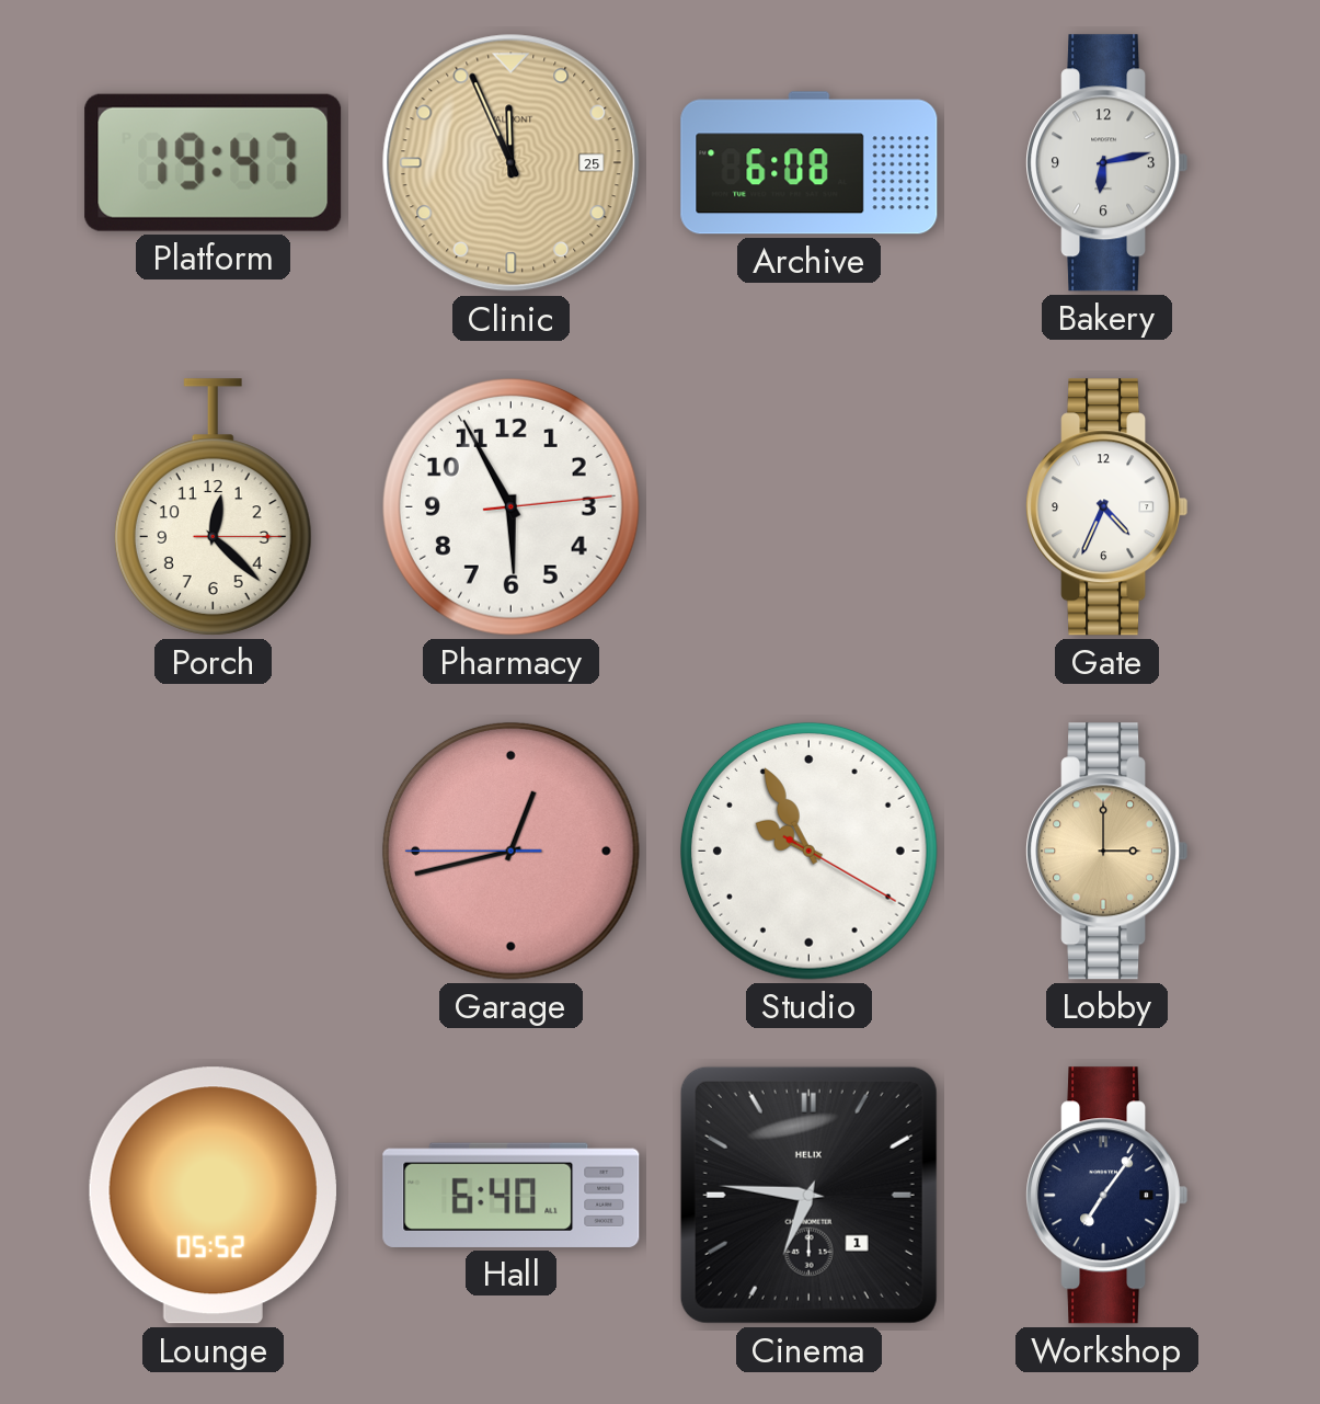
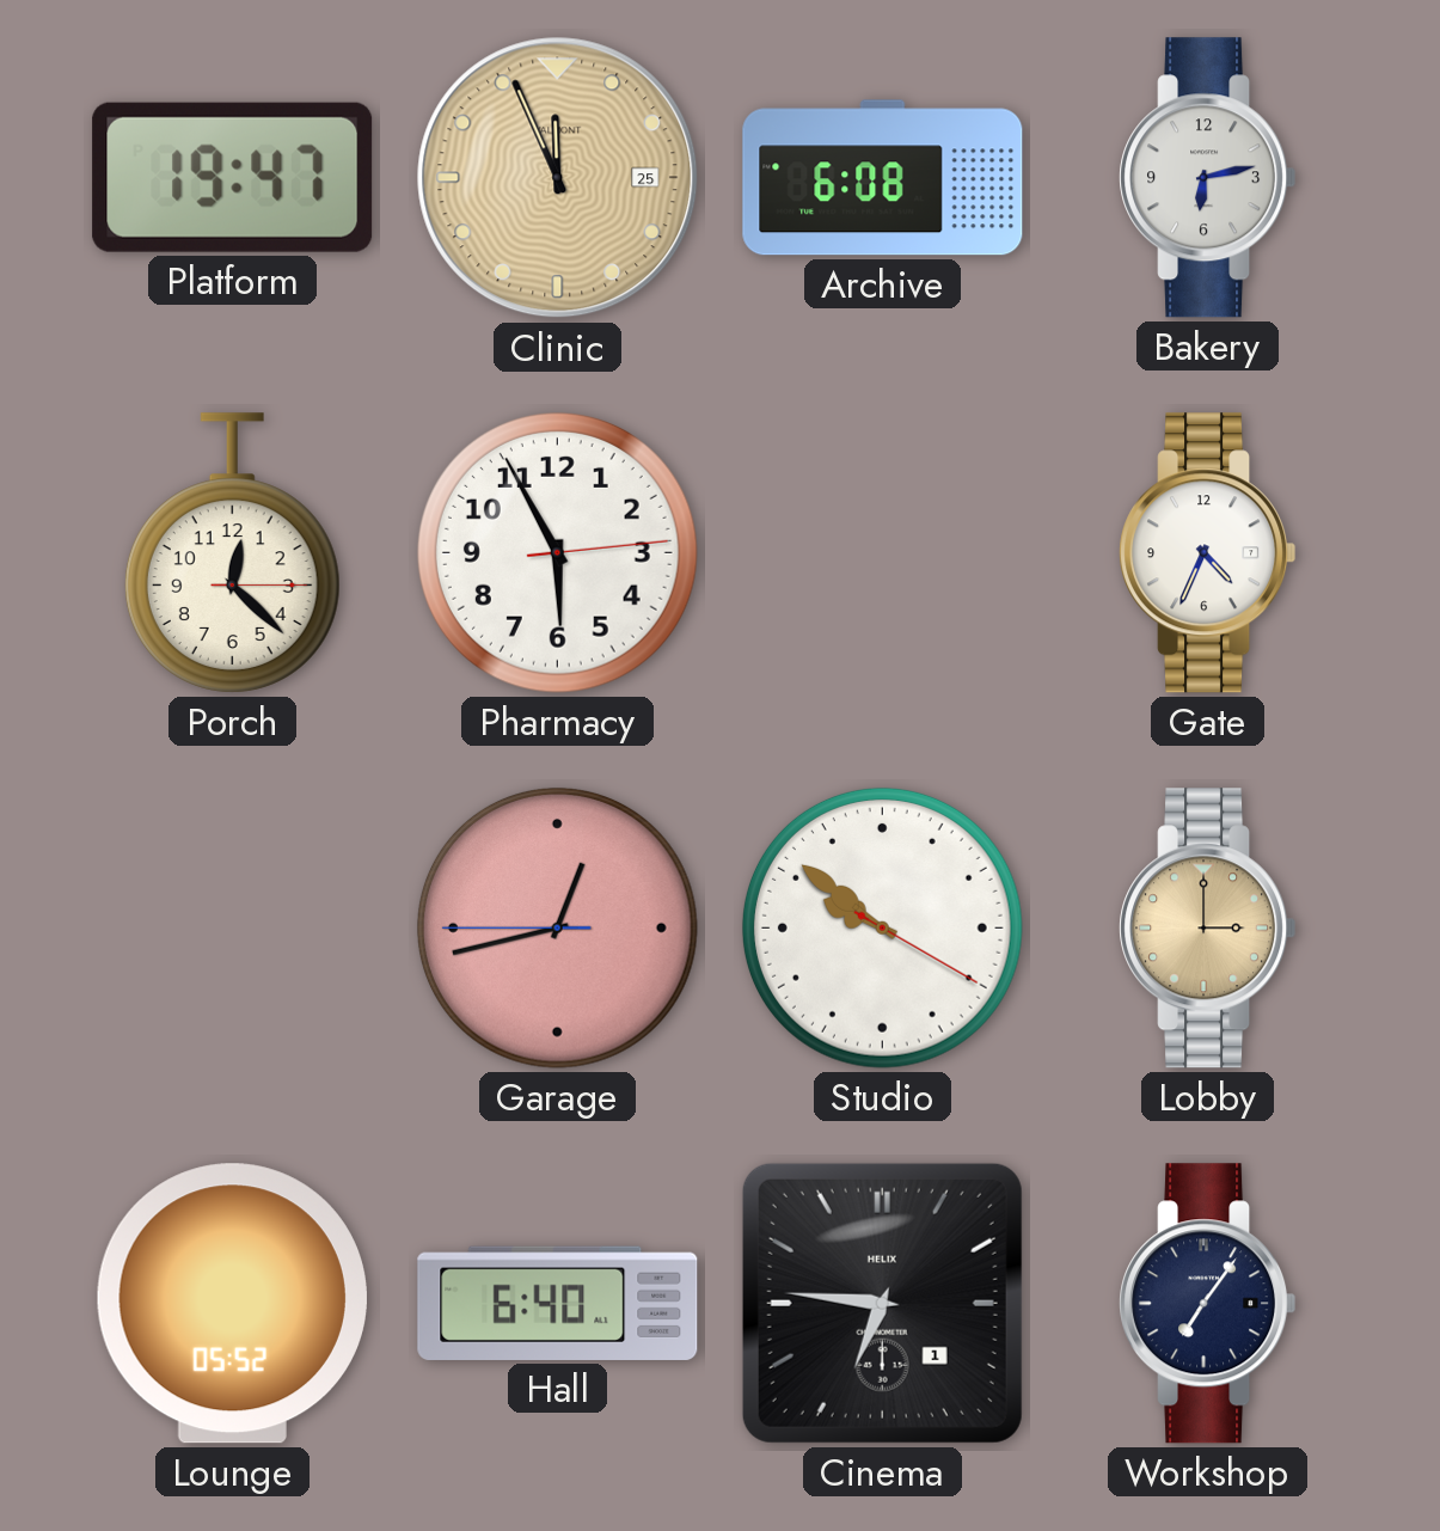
Studio: 9:55 -> 9:51
